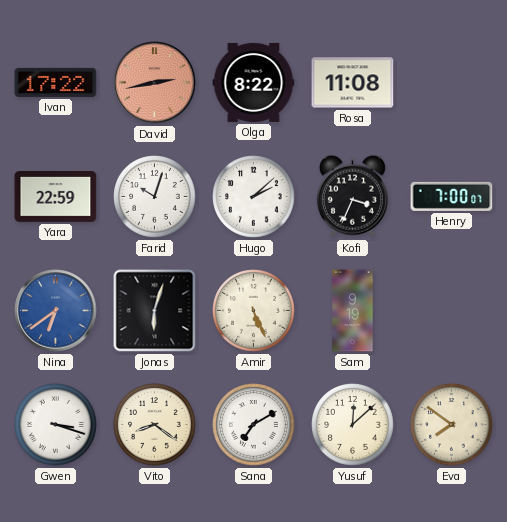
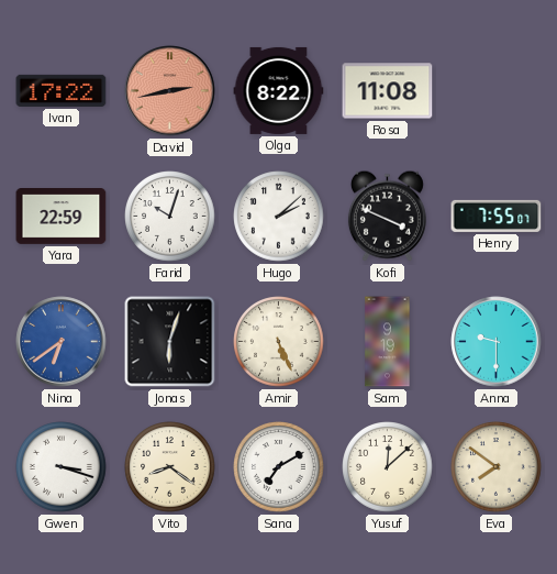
Kofi: 3:34 -> 3:49
Henry: 7:00 -> 7:55
Anna: none -> 9:30
